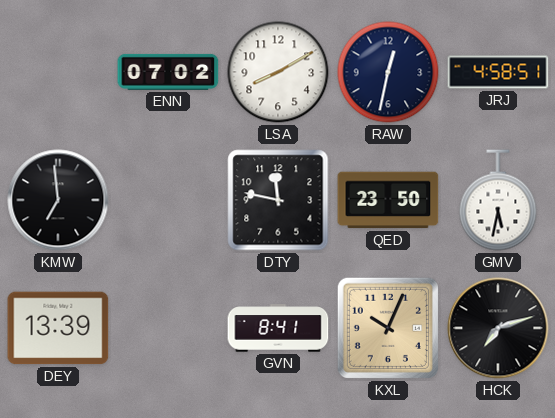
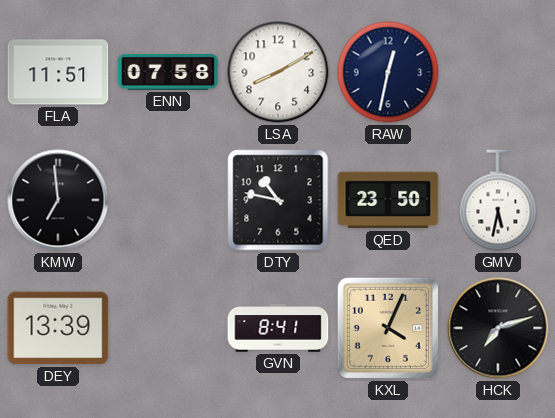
FLA: none -> 11:51
ENN: 07:02 -> 07:58
JRJ: 4:58 -> none
DTY: 11:47 -> 10:47
KXL: 10:04 -> 4:04
